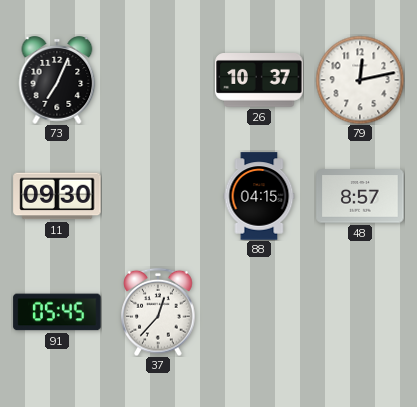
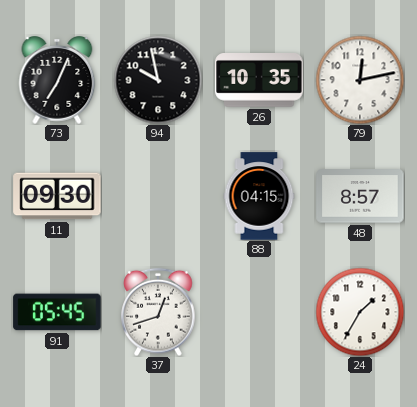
94: none -> 9:58
26: 10:37 -> 10:35
37: 12:37 -> 12:42
24: none -> 1:35
